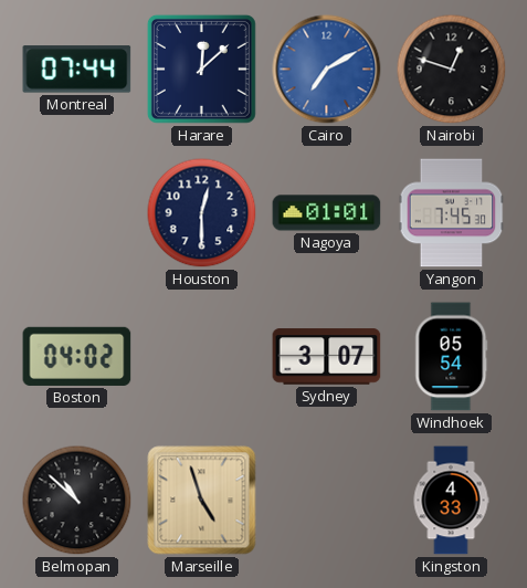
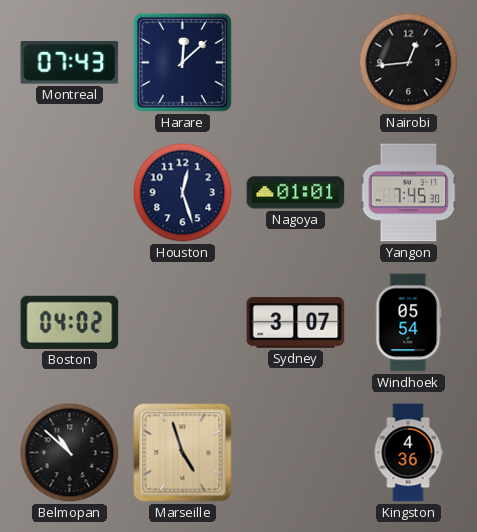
Montreal: 07:44 -> 07:43
Cairo: 7:10 -> none
Nairobi: 12:48 -> 12:44
Houston: 12:30 -> 12:27
Kingston: 4:33 -> 4:36
